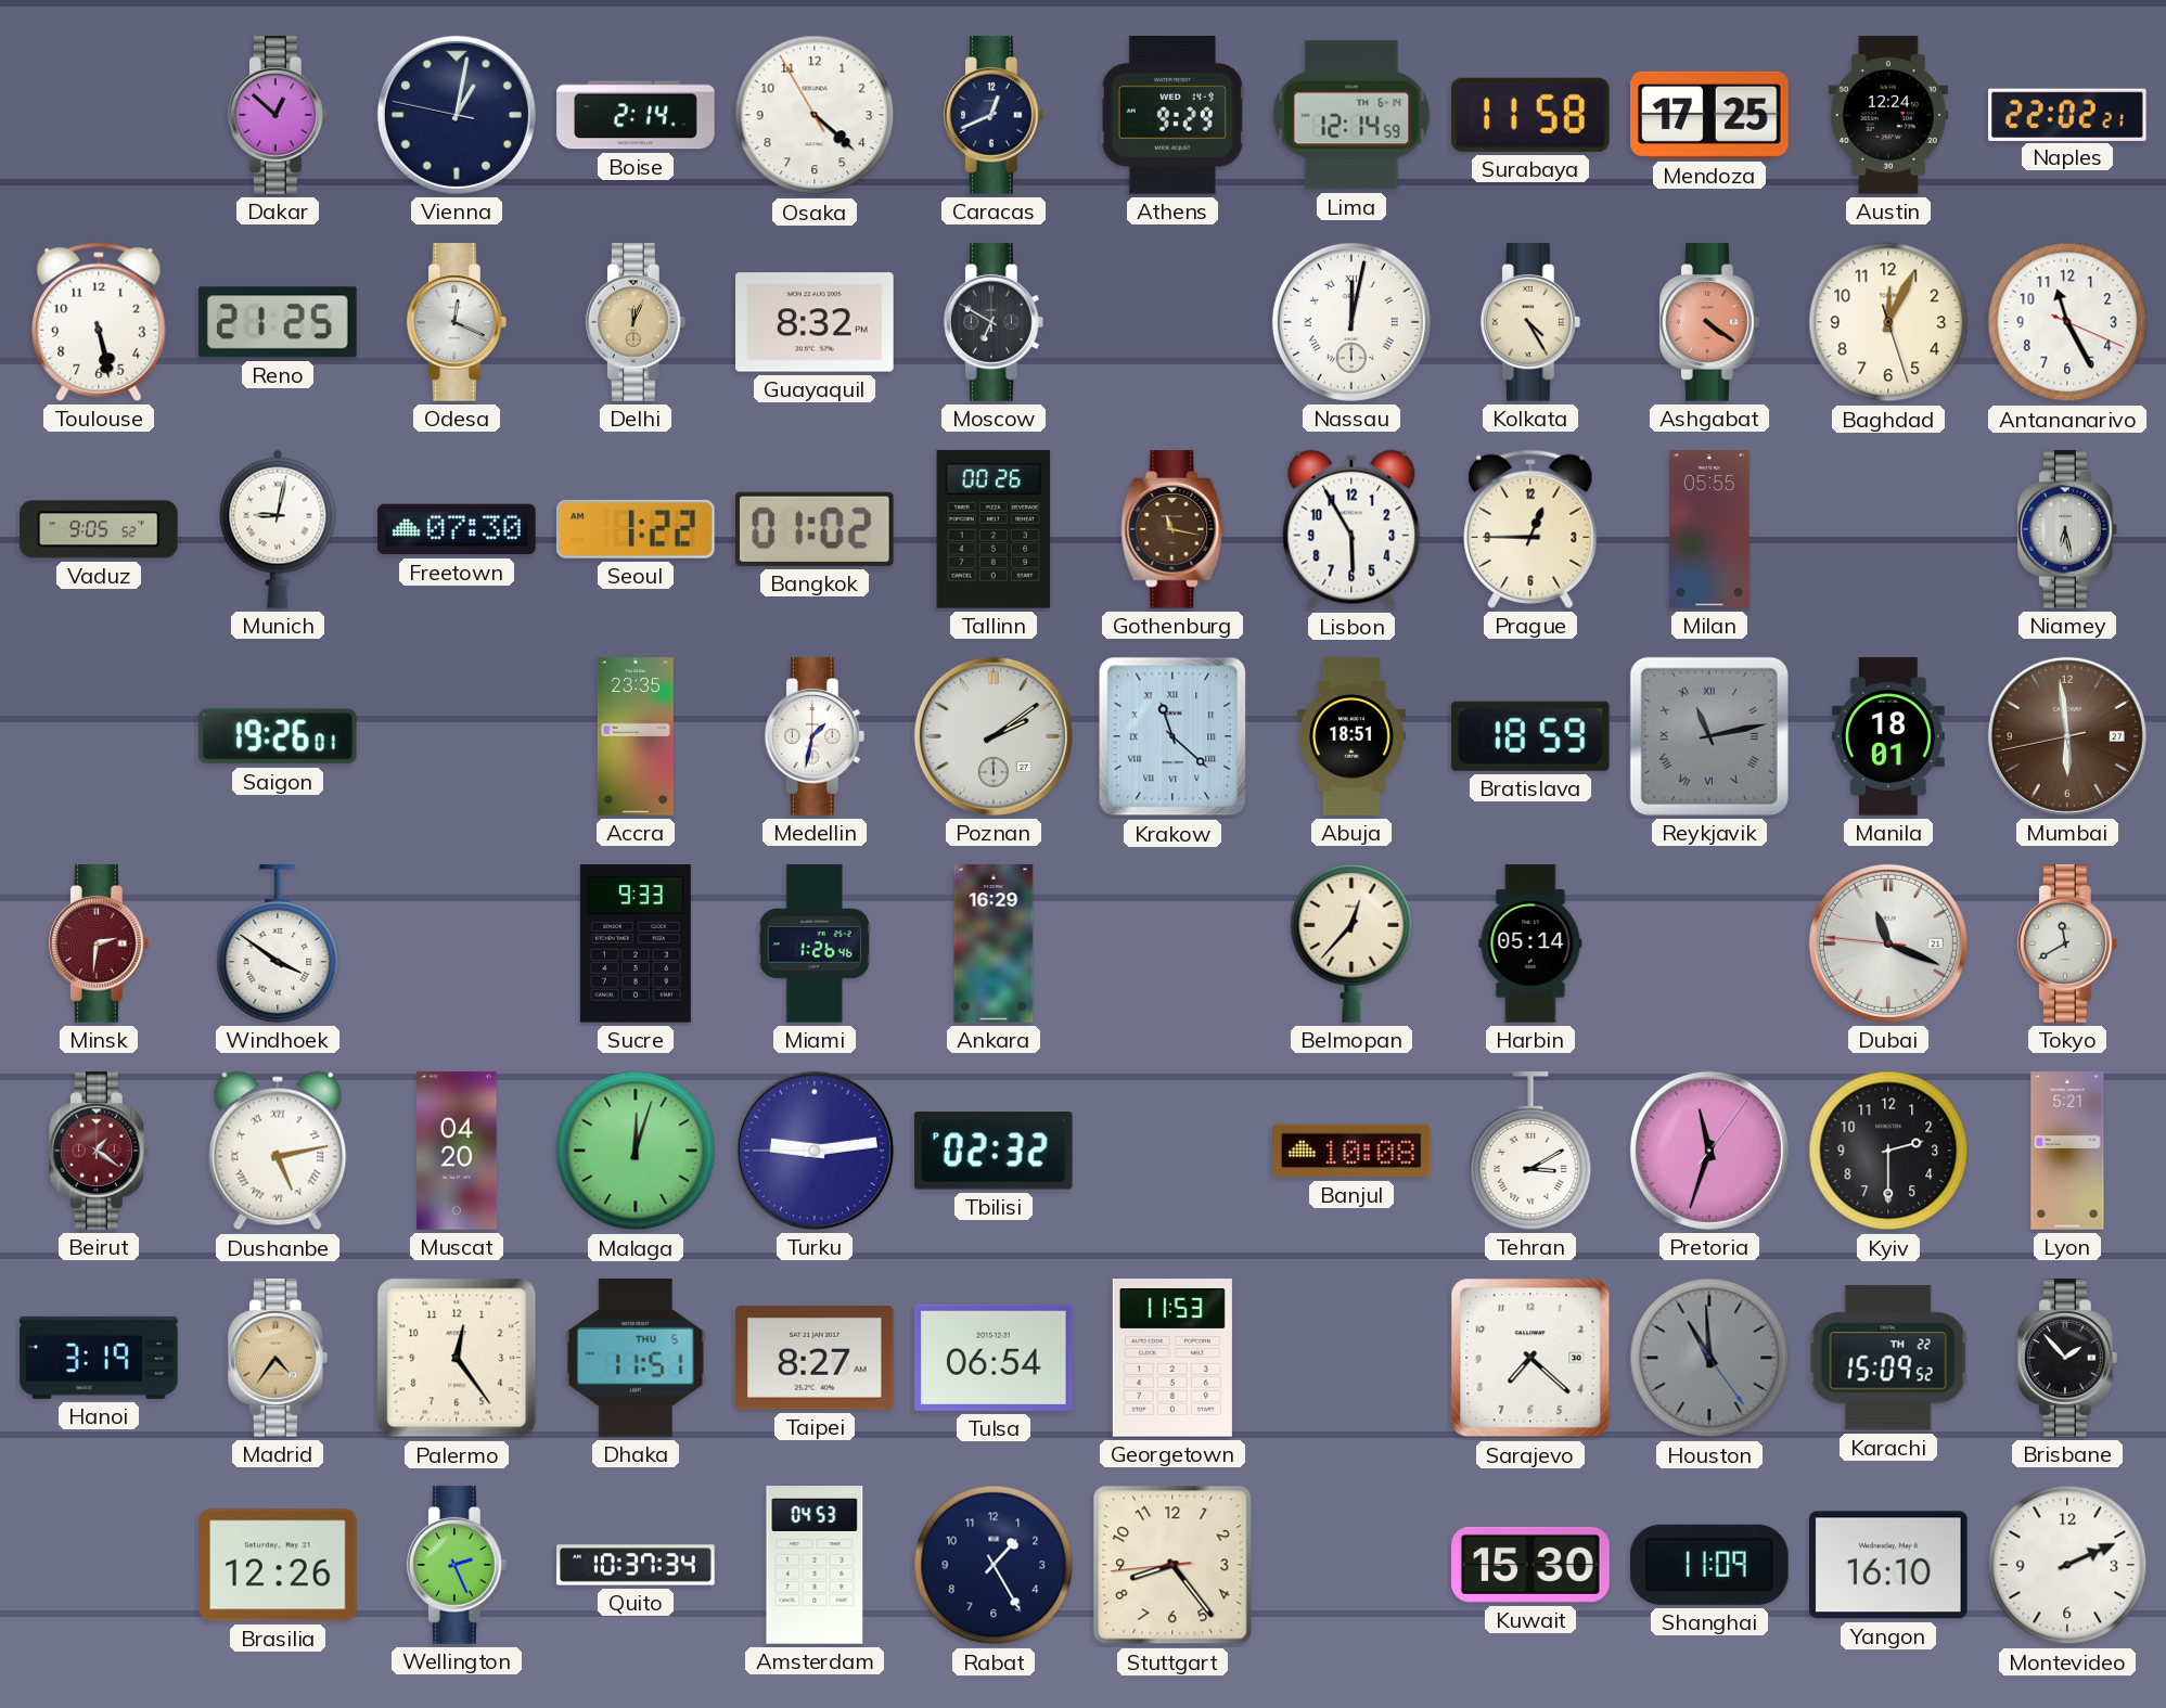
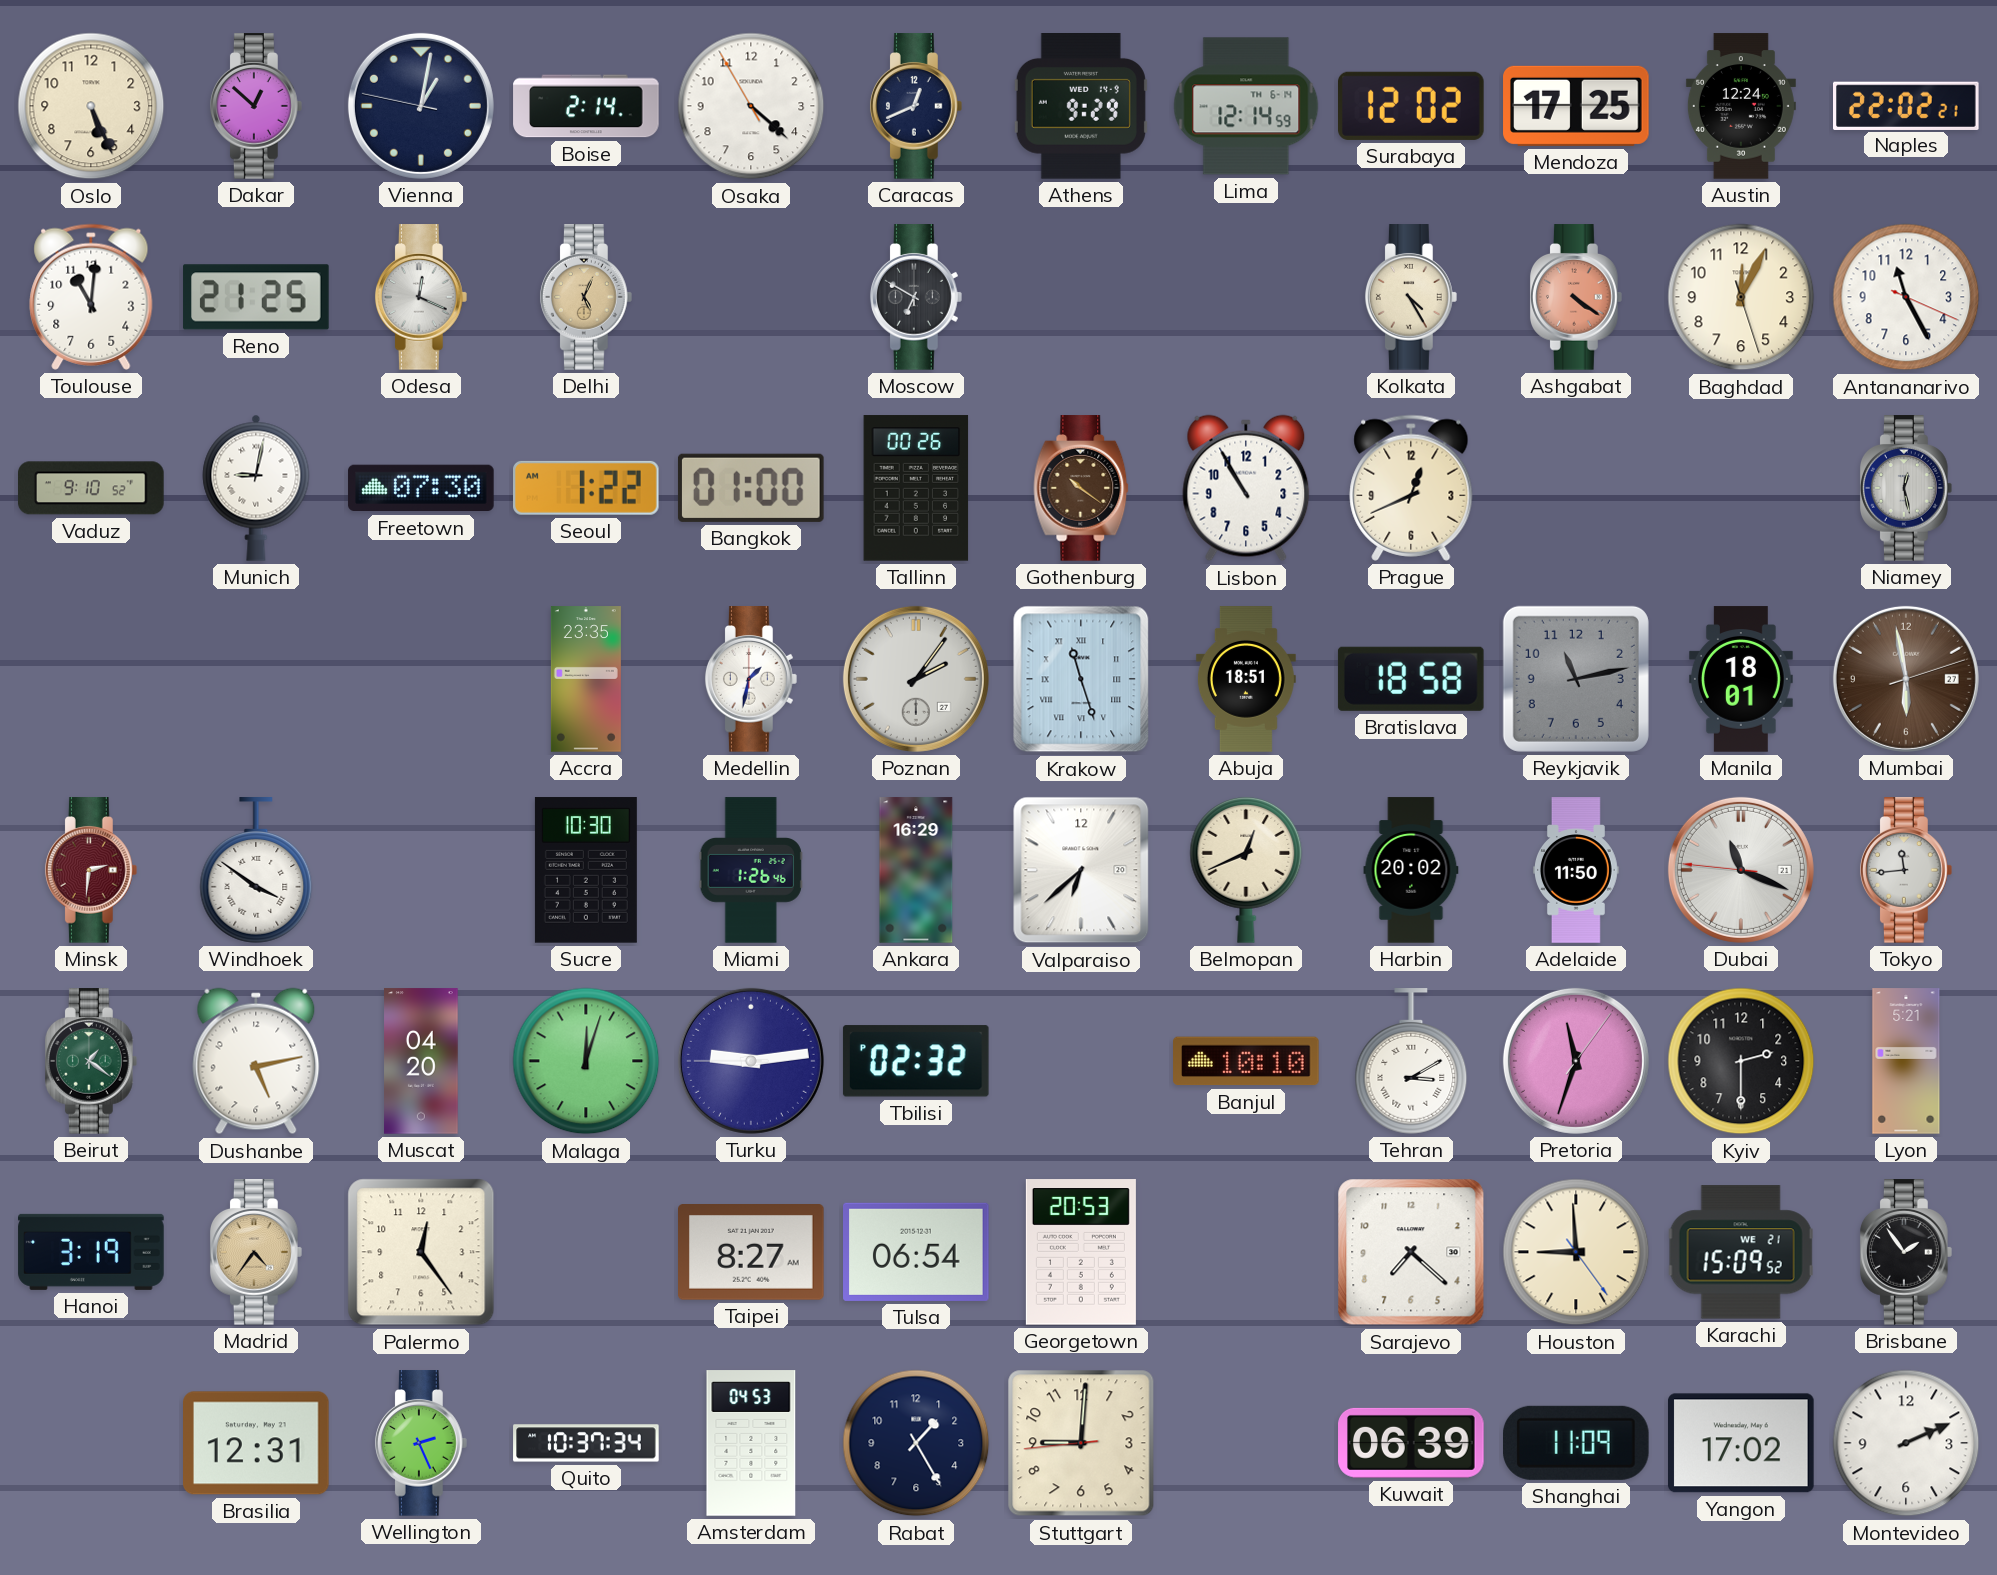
Oslo: none -> 5:26
Surabaya: 11:58 -> 12:02
Toulouse: 5:28 -> 11:01
Delhi: 12:04 -> 5:04
Guayaquil: 8:32 -> none
Nassau: 12:02 -> none
Vaduz: 9:05 -> 9:10
Bangkok: 01:02 -> 01:00
Gothenburg: 11:17 -> 10:21
Lisbon: 5:55 -> 10:55
Prague: 12:45 -> 12:41
Milan: 05:55 -> none
Niamey: 6:28 -> 12:28
Saigon: 19:26 -> none
Poznan: 2:09 -> 2:06
Krakow: 11:22 -> 11:27
Bratislava: 18:59 -> 18:58
Reykjavik numerals: Roman -> Arabic
Mumbai: 5:58:43 -> 5:58:12
Sucre: 9:33 -> 10:30
Valparaiso: none -> 6:38
Belmopan: 12:37 -> 12:41
Harbin: 05:14 -> 20:02
Adelaide: none -> 11:50
Tokyo: 11:40 -> 11:44
Beirut dial: burgundy -> green
Dushanbe numerals: Roman -> Arabic
Banjul: 10:08 -> 10:10
Dhaka: 11:51 -> none
Georgetown: 11:53 -> 20:53
Houston: 10:59 -> 8:59
Houston dial: grey -> cream
Karachi date: TH 22 -> WE 21
Brisbane: 1:53 -> 1:54
Brasilia: 12:26 -> 12:31
Stuttgart: 8:23 -> 9:00
Kuwait: 15:30 -> 06:39
Yangon: 16:10 -> 17:02
